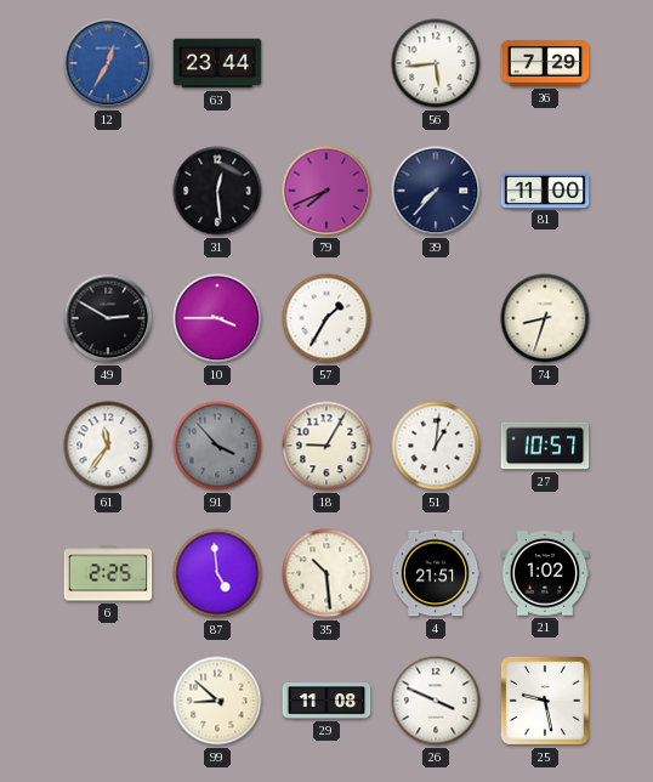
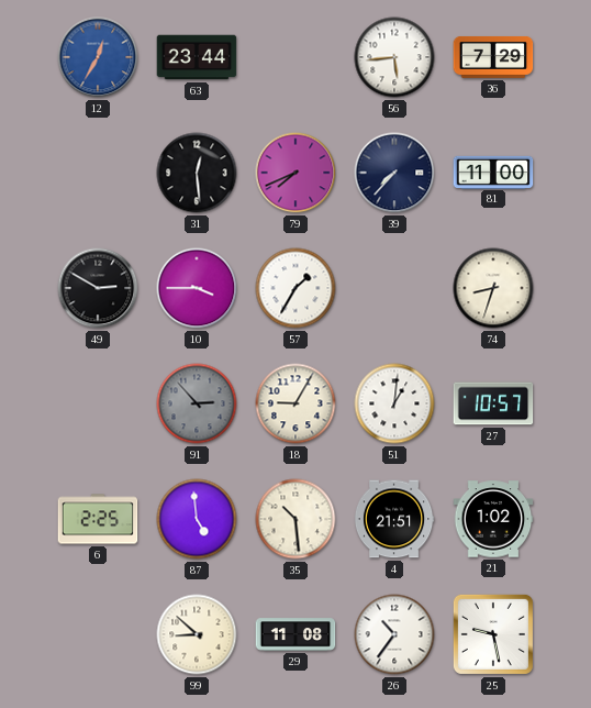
61: 11:36 -> none
91: 3:53 -> 2:53
26: 3:49 -> 10:36
